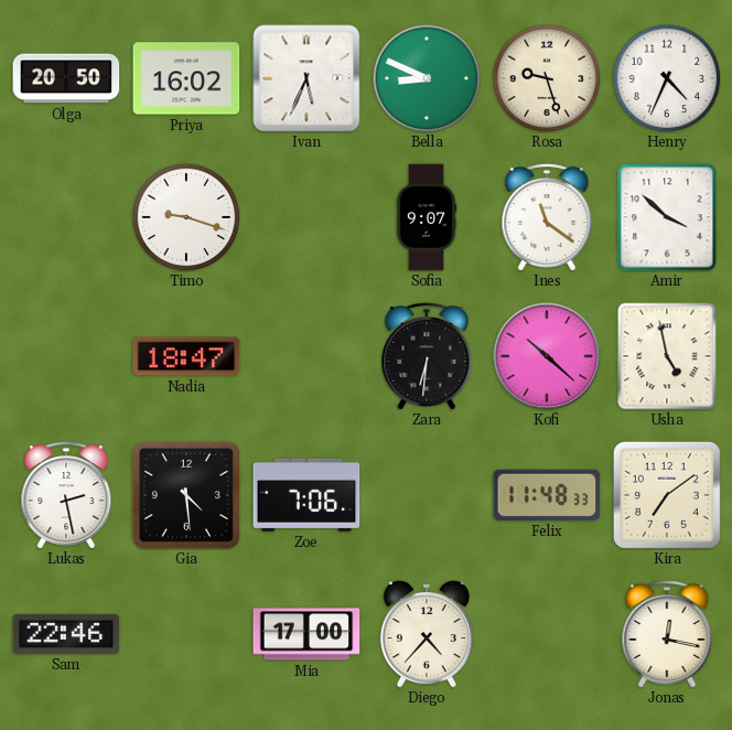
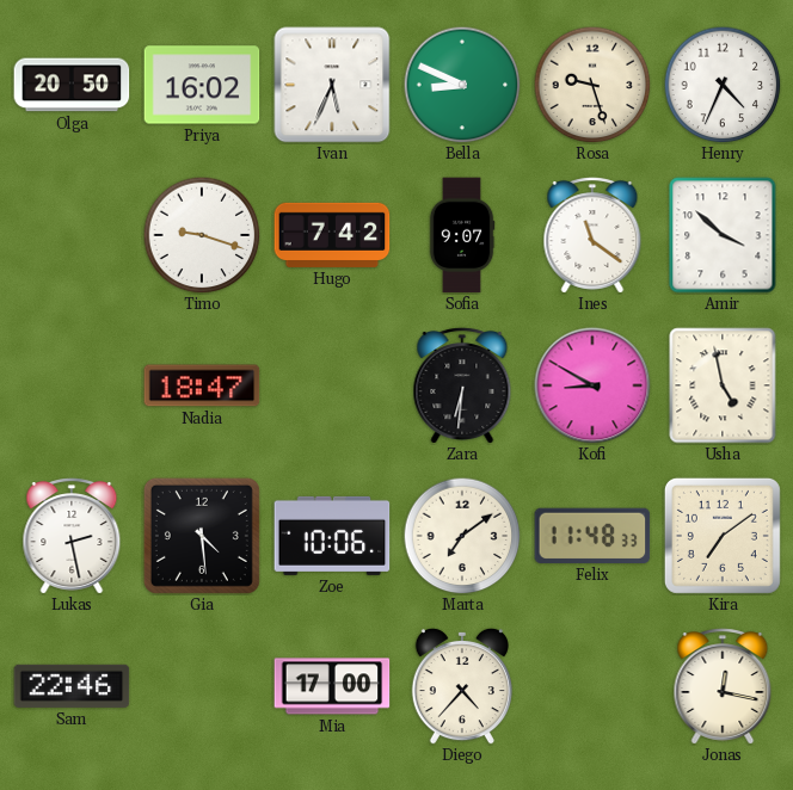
Hugo: none -> 7:42
Kofi: 10:22 -> 8:50
Zoe: 7:06 -> 10:06
Marta: none -> 7:09
